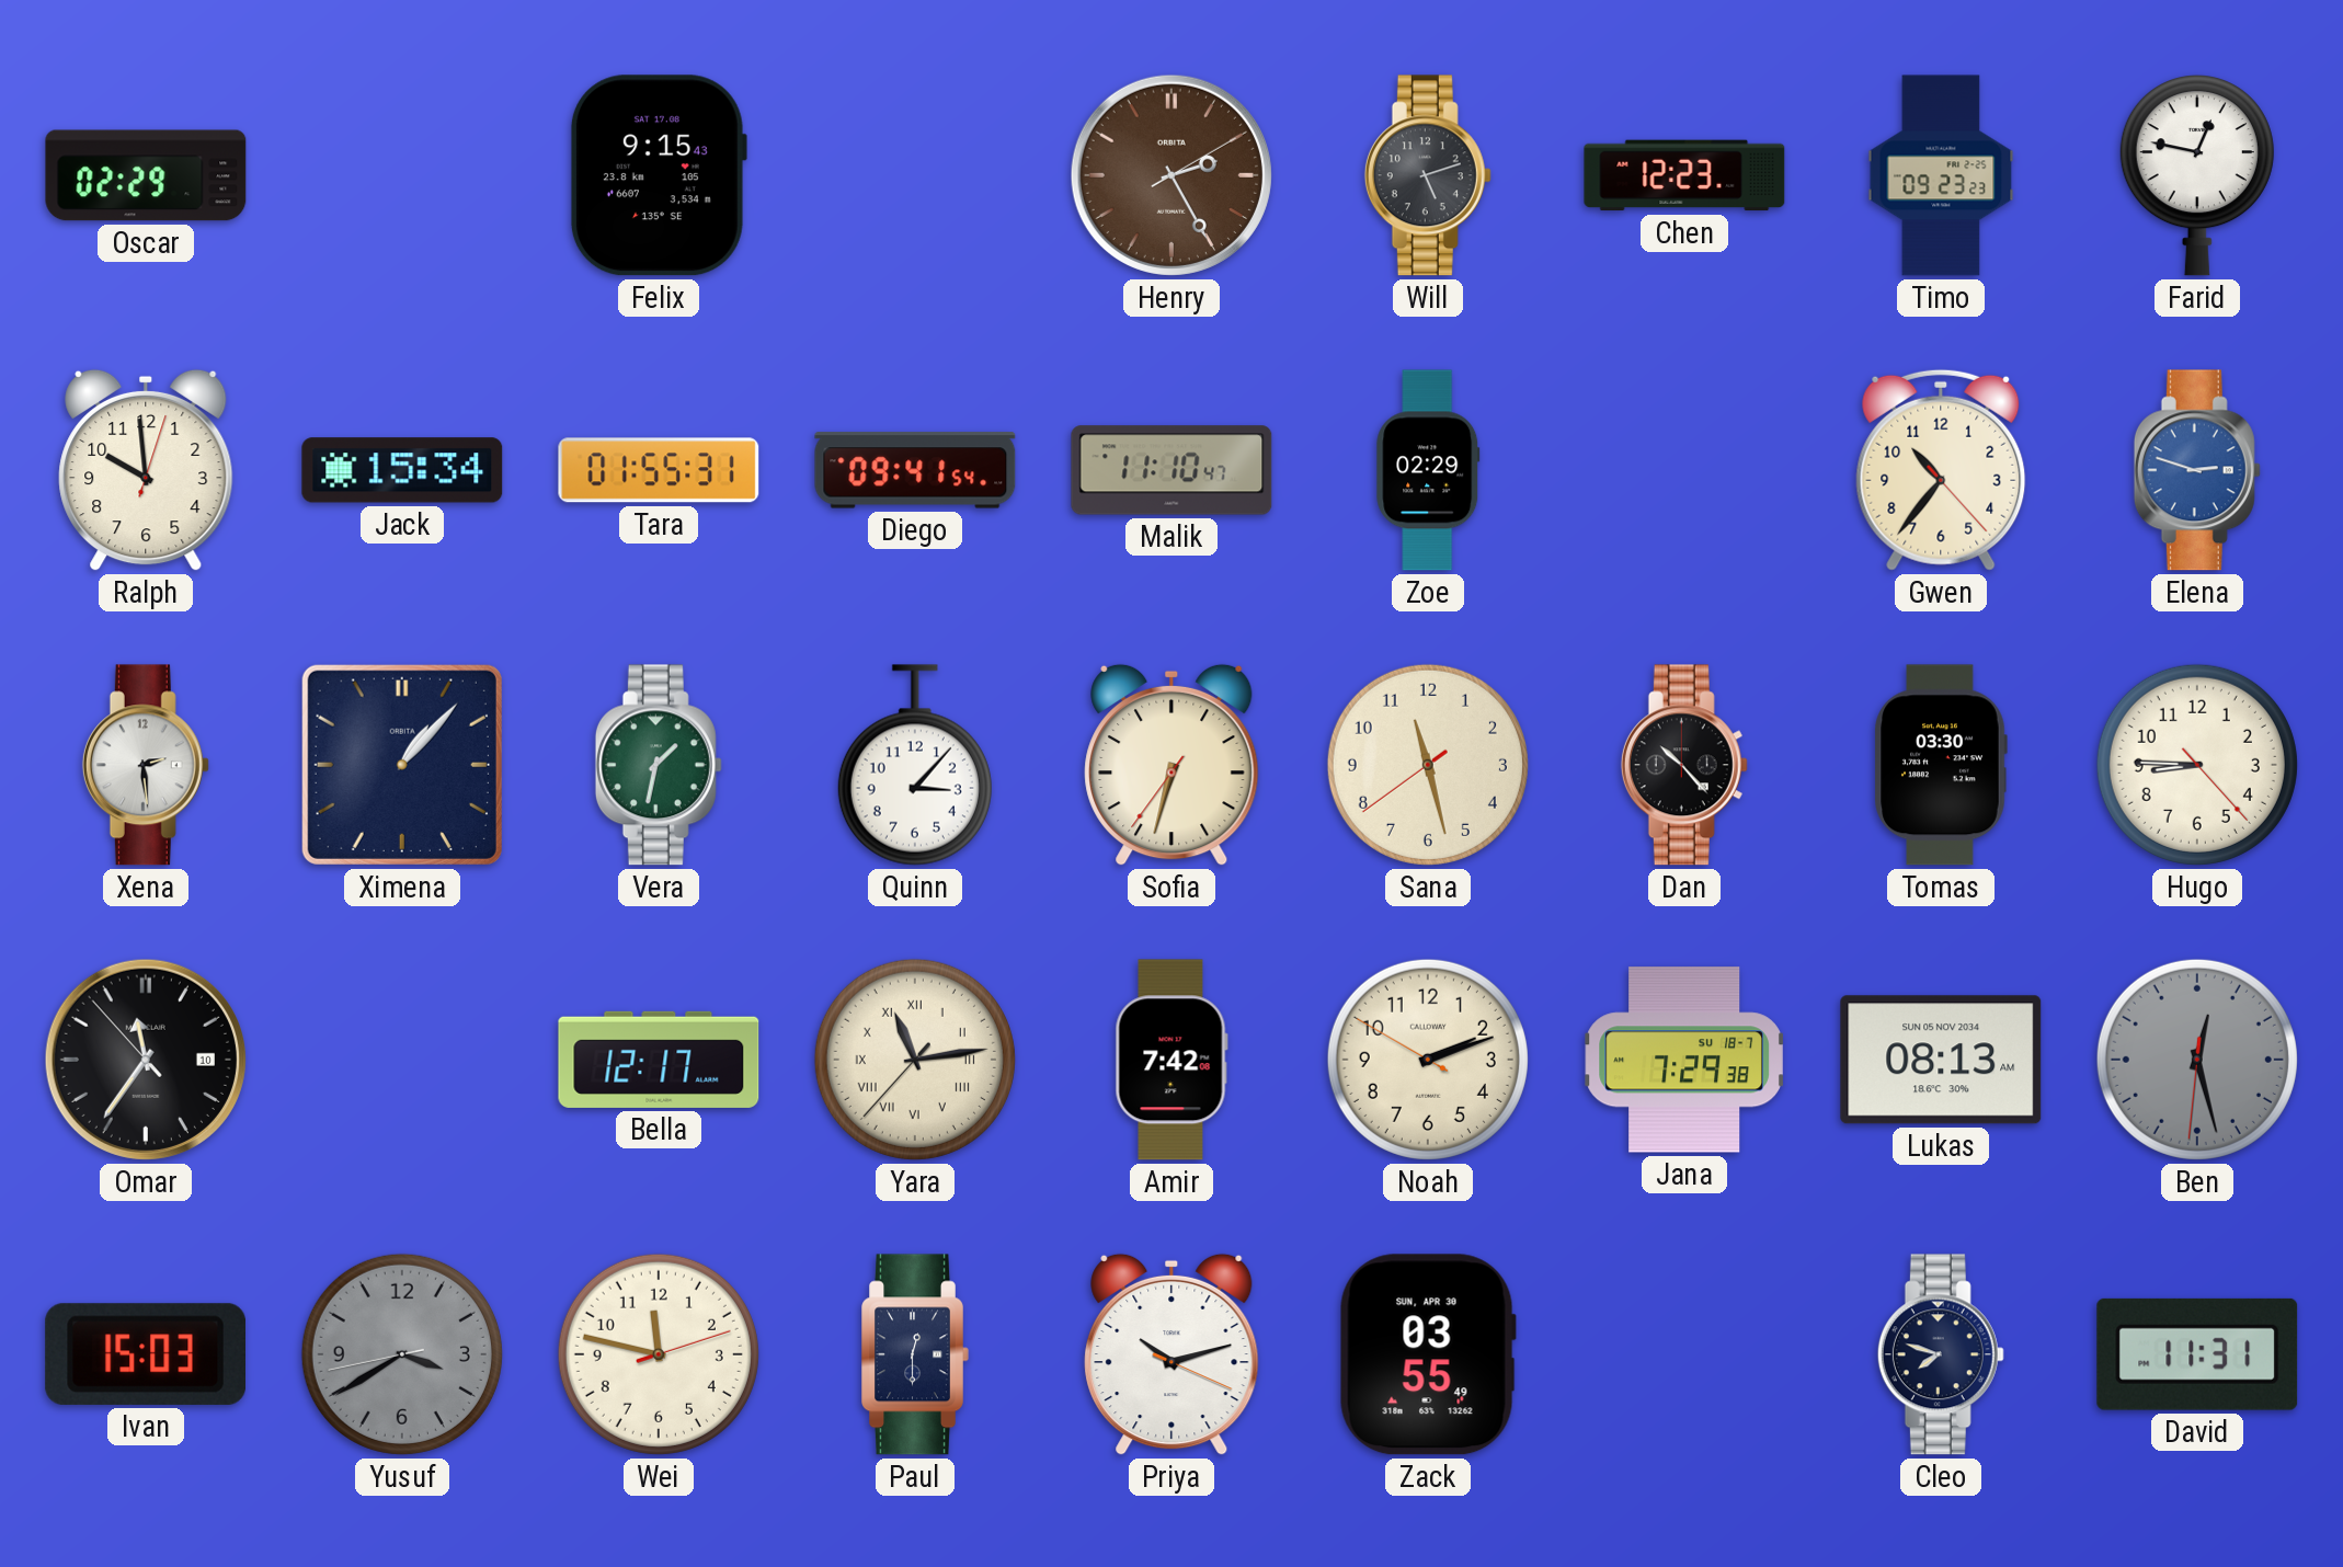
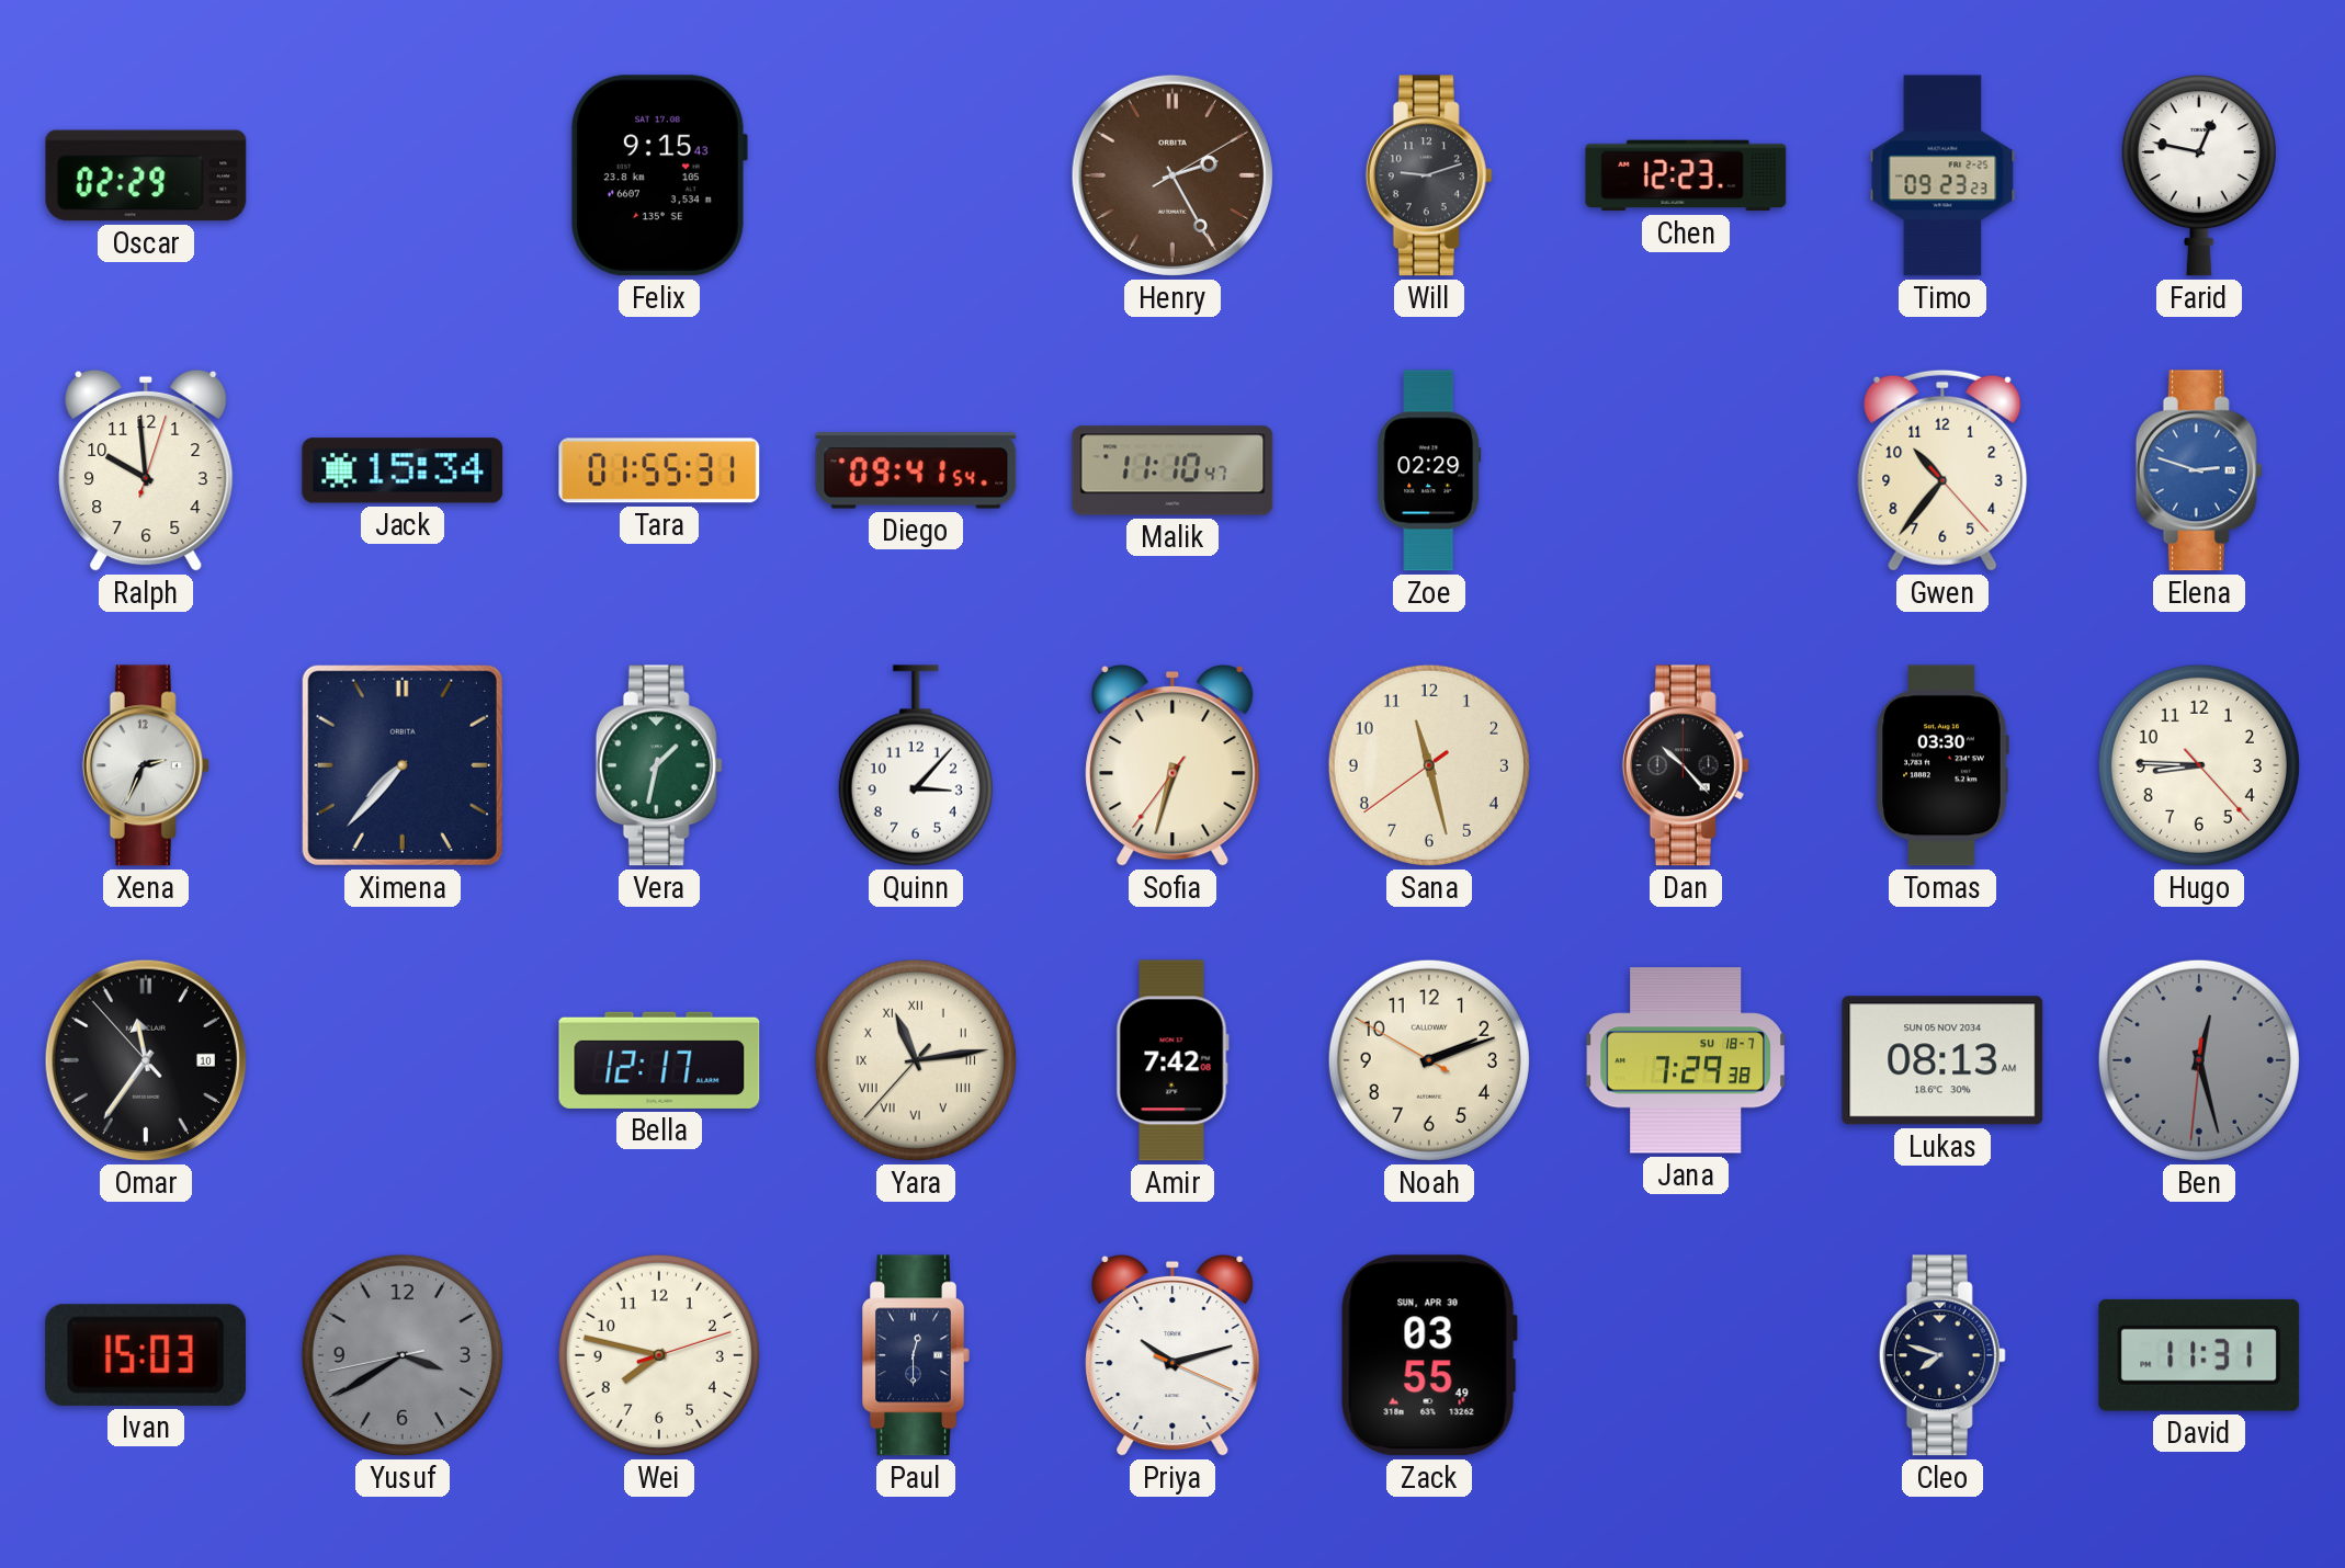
Will: 5:12 -> 9:12
Xena: 2:29 -> 2:34
Ximena: 1:07 -> 7:37
Wei: 11:47 -> 7:47
